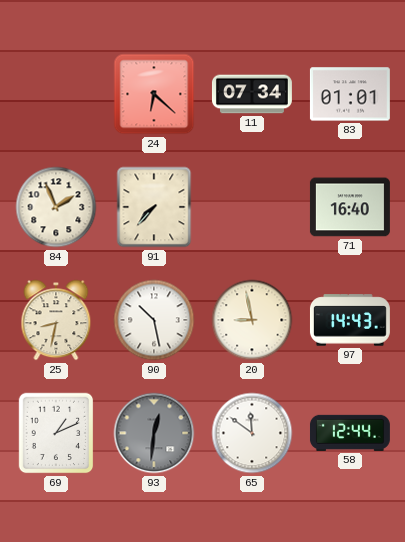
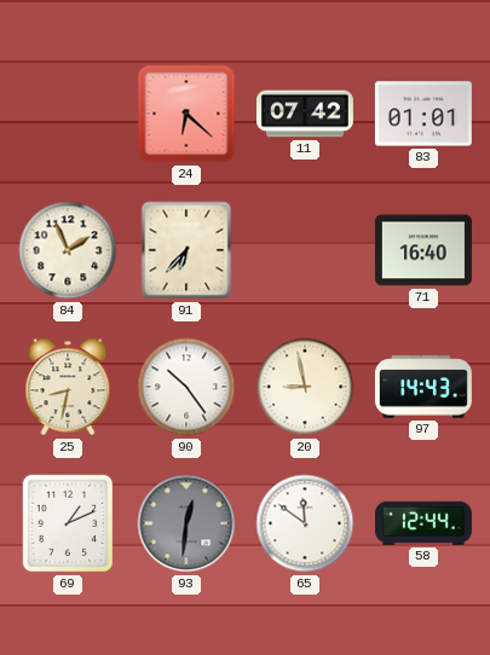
11: 07:34 -> 07:42
91: 7:37 -> 6:37
90: 10:28 -> 10:24
